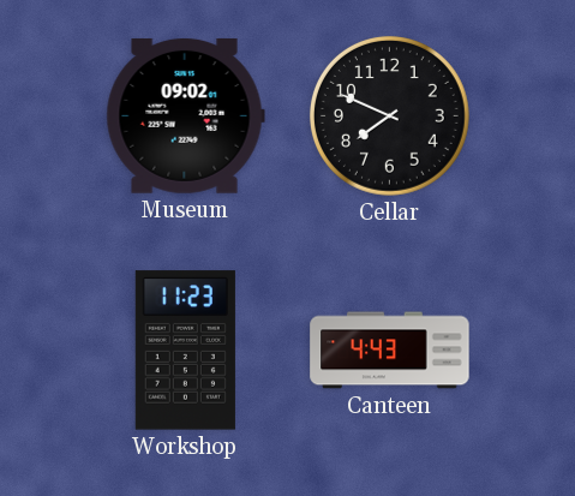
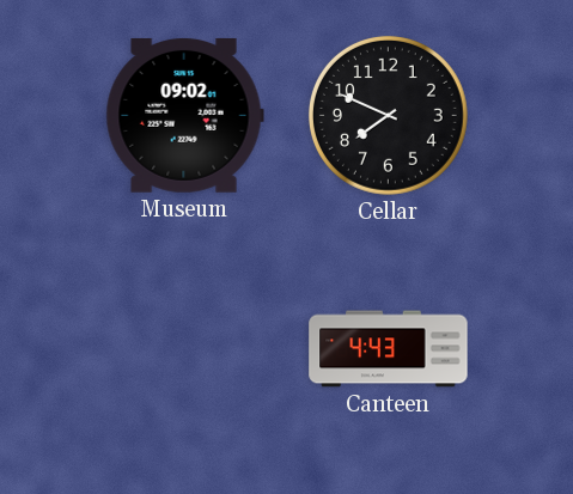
Workshop: 11:23 -> none
